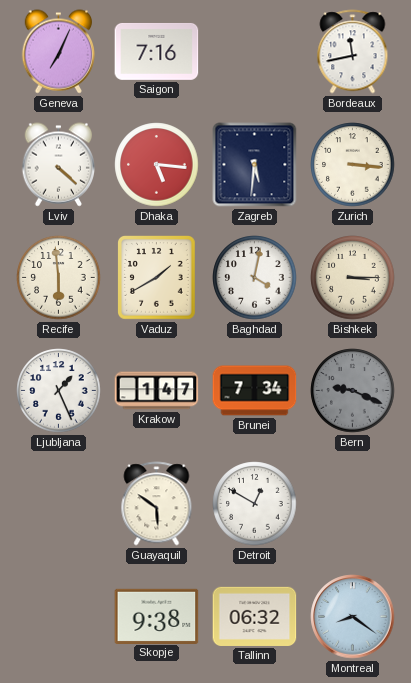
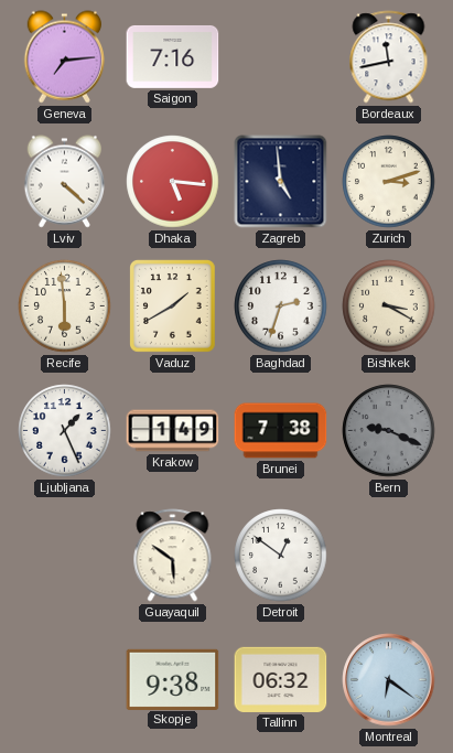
Geneva: 7:04 -> 7:14
Zagreb: 5:31 -> 4:59
Zurich: 3:16 -> 3:12
Baghdad: 4:02 -> 2:33
Bishkek: 3:15 -> 3:20
Krakow: 1:47 -> 1:49
Brunei: 7:34 -> 7:38
Detroit: 12:50 -> 12:51
Montreal: 8:21 -> 6:21
